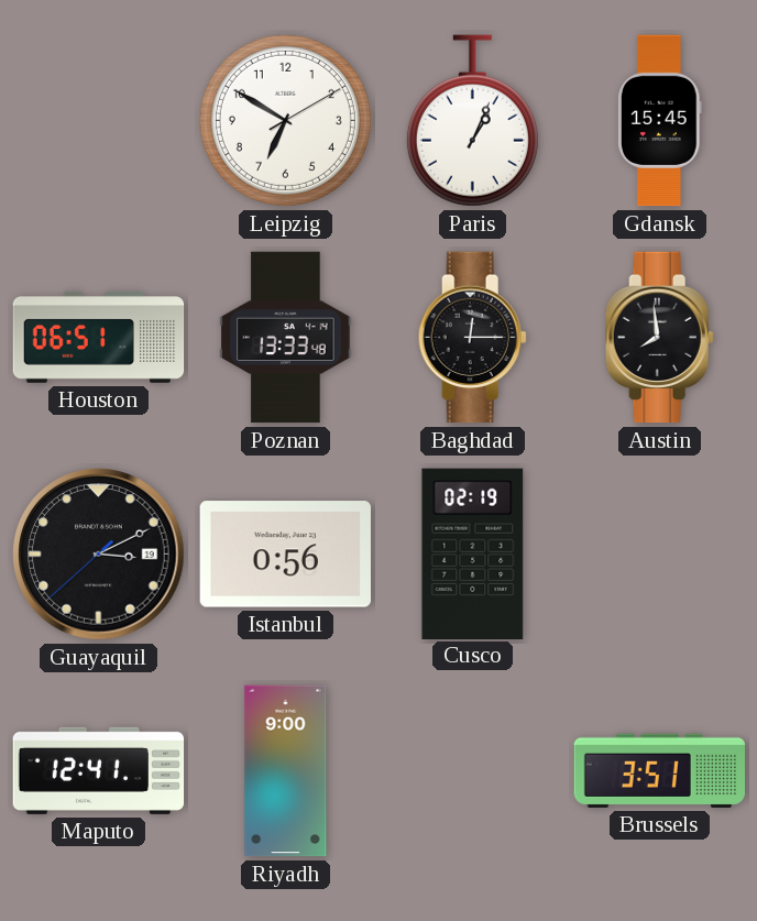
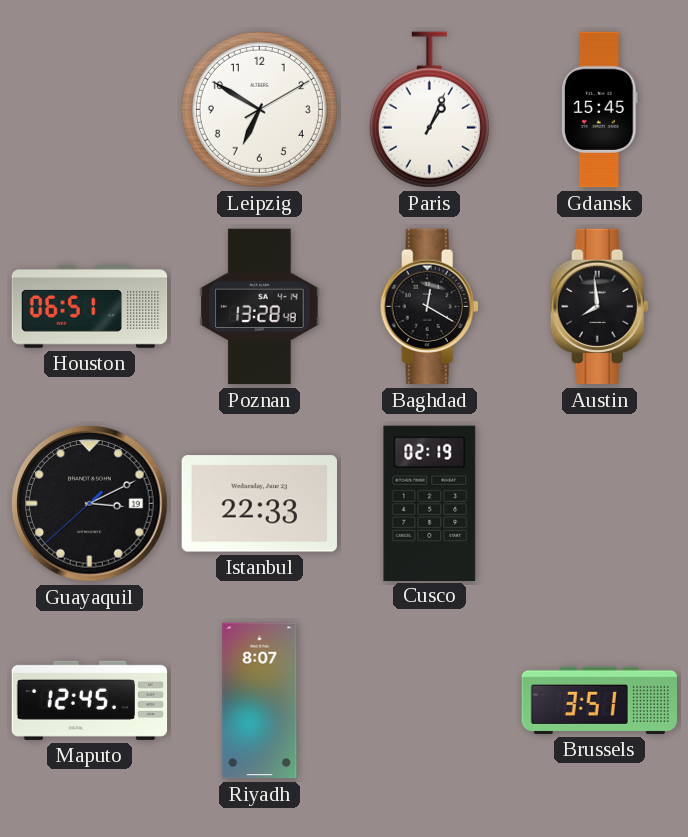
Poznan: 13:33 -> 13:28
Baghdad: 12:15 -> 12:20
Istanbul: 0:56 -> 22:33
Maputo: 12:41 -> 12:45
Riyadh: 9:00 -> 8:07
